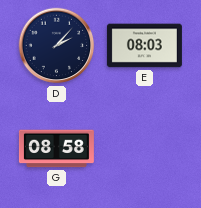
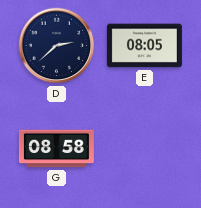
D: 2:07 -> 2:38
E: 08:03 -> 08:05
